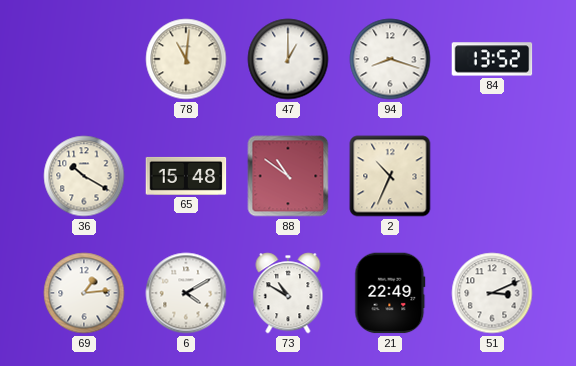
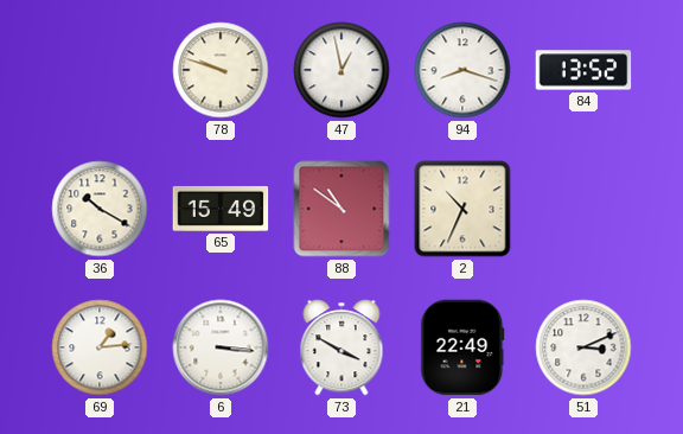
78: 11:01 -> 9:48
47: 1:00 -> 12:58
65: 15:48 -> 15:49
6: 4:10 -> 3:16
73: 10:50 -> 3:50
